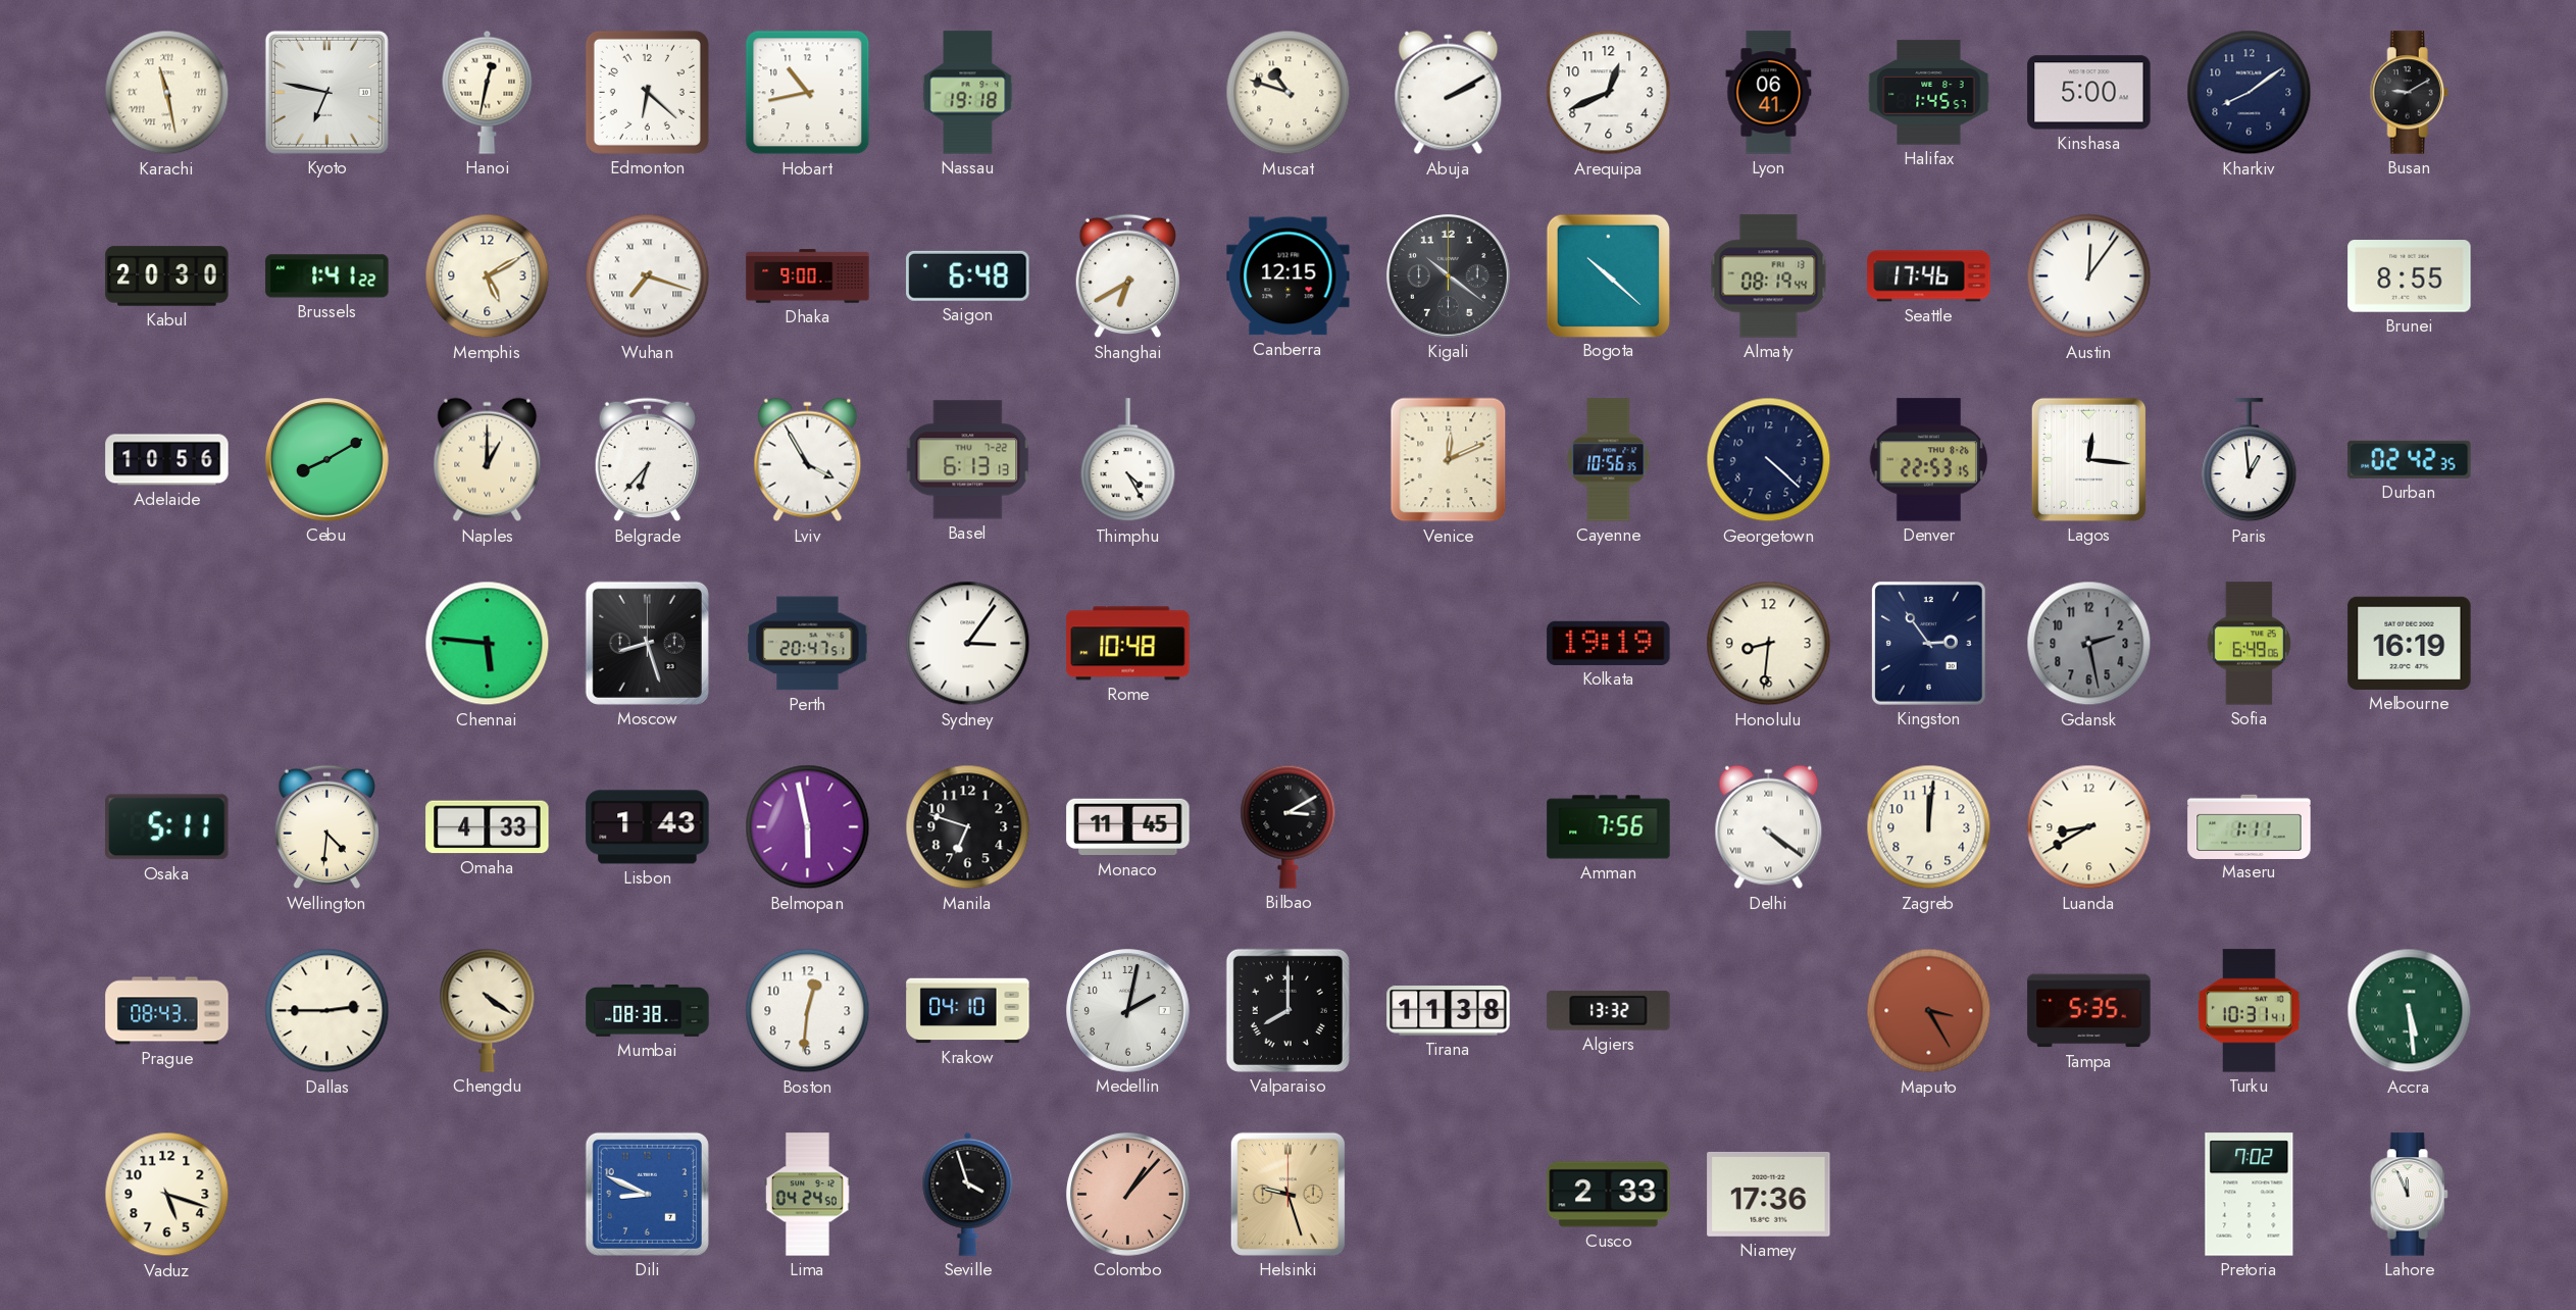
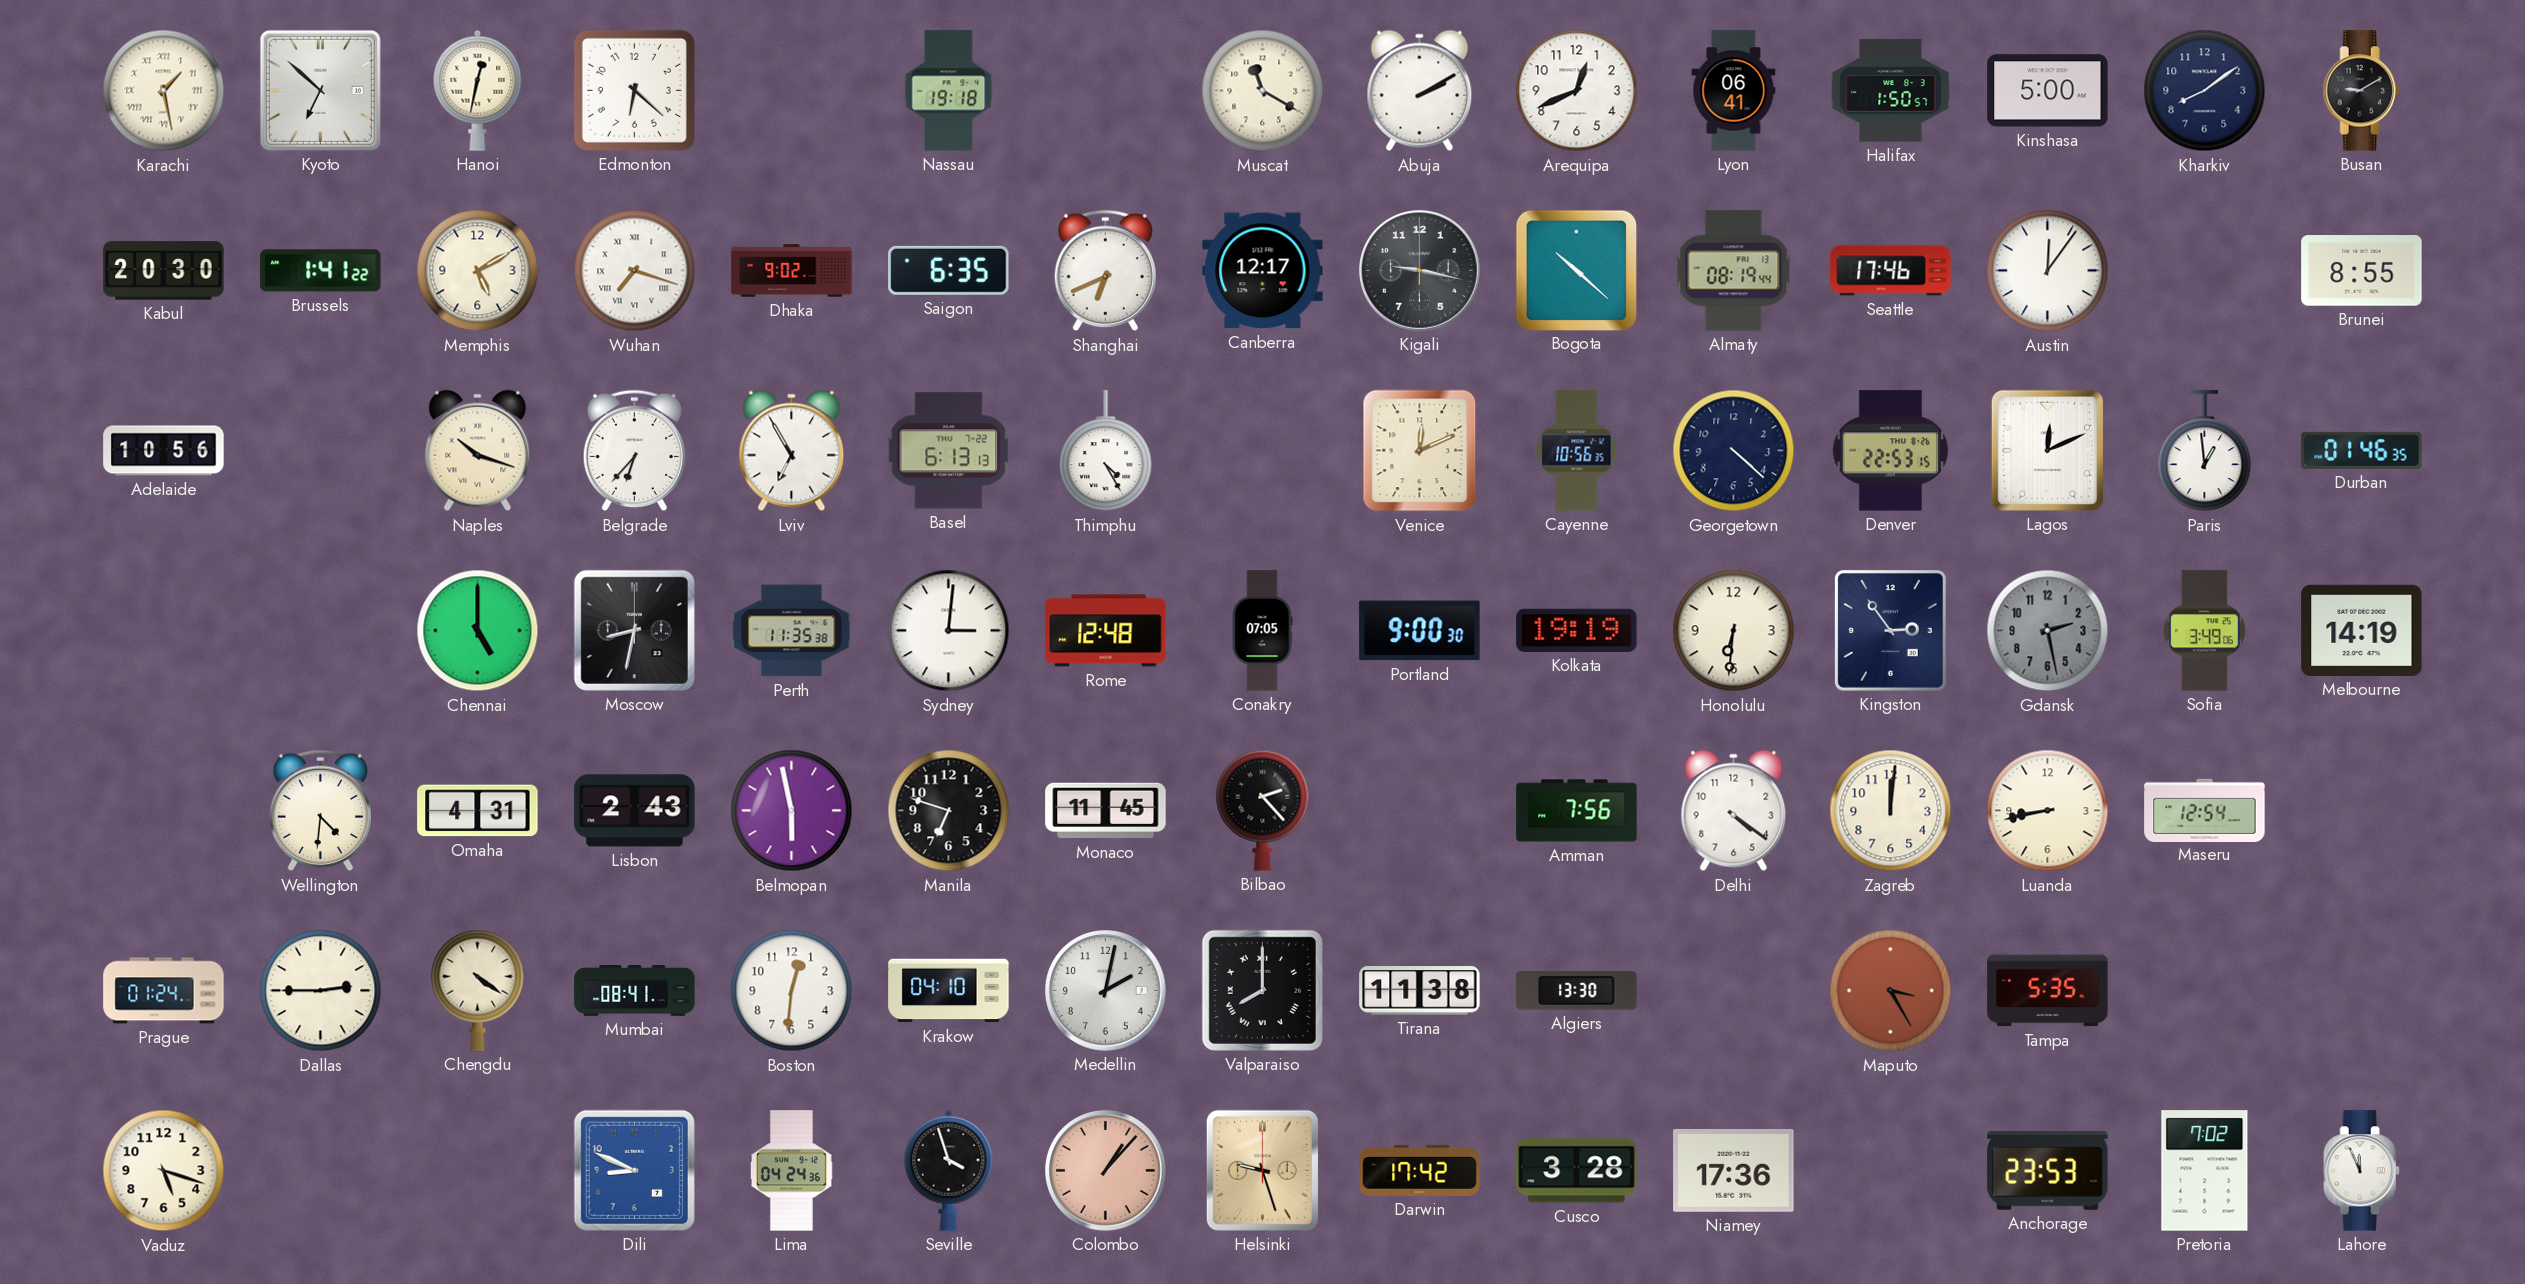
Karachi: 11:28 -> 1:28
Kyoto: 6:47 -> 6:52
Hobart: 10:43 -> none
Muscat: 10:48 -> 11:20
Halifax: 1:45 -> 1:50
Dhaka: 9:00 -> 9:02
Saigon: 6:48 -> 6:35
Shanghai: 6:40 -> 6:41
Canberra: 12:15 -> 12:17
Kigali: 10:21 -> 9:17
Cebu: 8:10 -> none
Naples: 1:00 -> 10:18
Lviv: 3:55 -> 6:55
Lagos: 12:16 -> 12:11
Durban: 02:42 -> 01:46
Chennai: 5:46 -> 5:00
Moscow: 8:27 -> 8:32
Perth: 20:47 -> 11:35
Sydney: 3:06 -> 3:01
Rome: 10:48 -> 12:48
Conakry: none -> 07:05
Portland: none -> 9:00
Honolulu: 8:31 -> 6:31
Sofia: 6:49 -> 3:49
Melbourne: 16:19 -> 14:19
Osaka: 5:11 -> none
Omaha: 4:33 -> 4:31
Lisbon: 1:43 -> 2:43
Bilbao: 3:10 -> 2:23
Delhi numerals: Roman -> Arabic
Luanda: 8:40 -> 8:43
Maseru: 1:11 -> 12:54
Prague: 08:43 -> 01:24
Mumbai: 08:38 -> 08:41
Algiers: 13:32 -> 13:30
Turku: 10:31 -> none
Accra: 5:29 -> none
Lima: 04:24:50 -> 04:24:36
Darwin: none -> 17:42
Cusco: 2:33 -> 3:28
Anchorage: none -> 23:53
